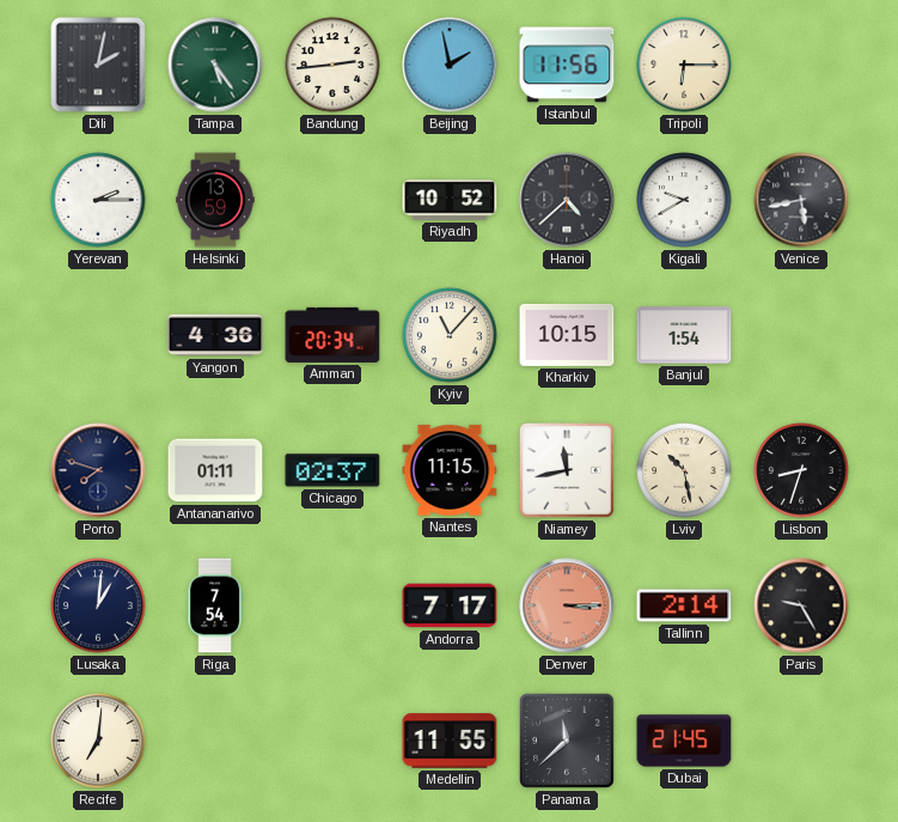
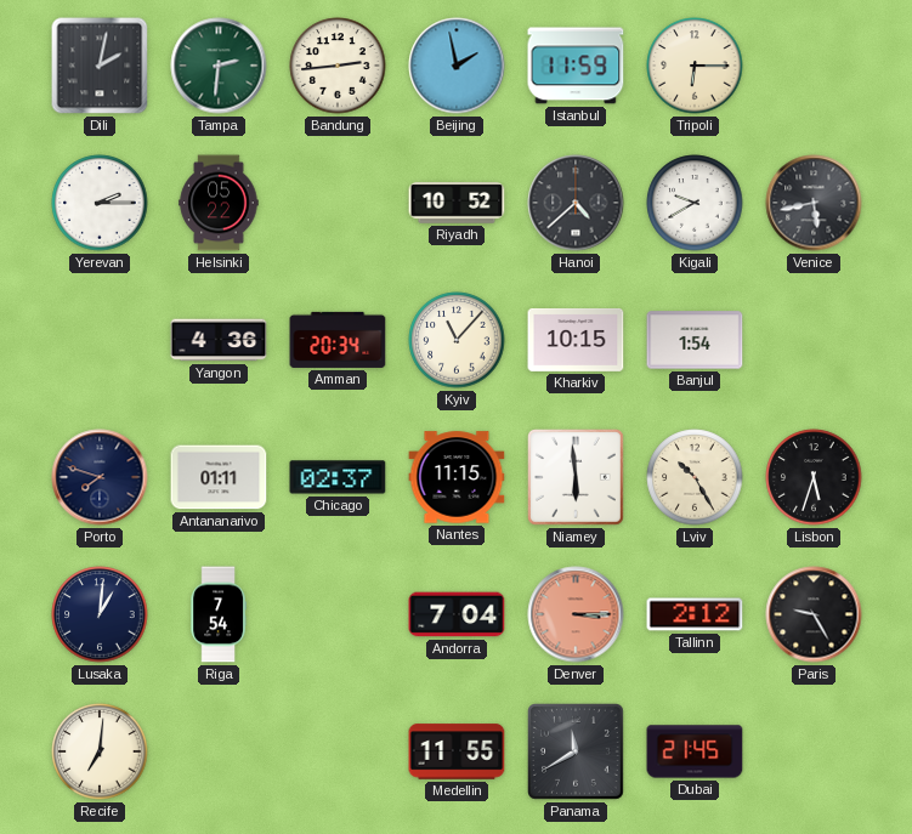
Tampa: 5:24 -> 2:31
Istanbul: 11:56 -> 11:59
Helsinki: 13:59 -> 05:22
Niamey: 11:43 -> 5:59
Lviv: 10:28 -> 10:25
Lisbon: 8:33 -> 5:33
Andorra: 7:17 -> 7:04
Tallinn: 2:14 -> 2:12
Panama: 11:38 -> 11:40
